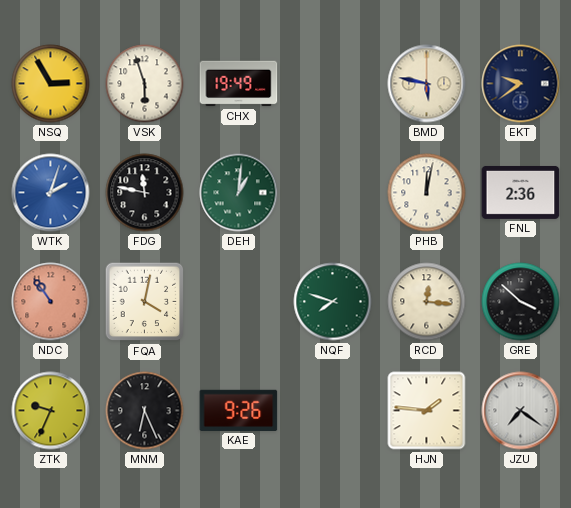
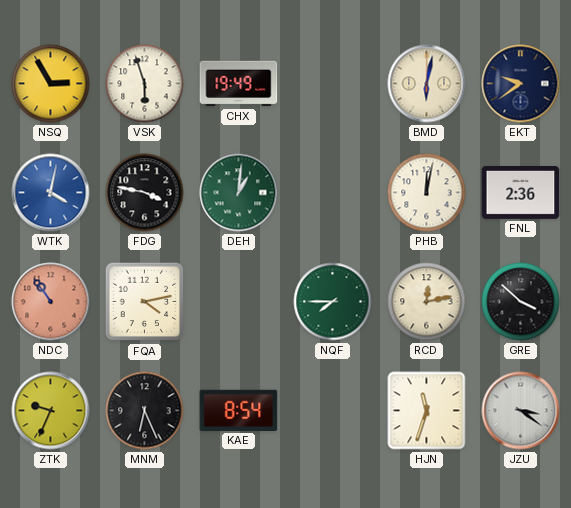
BMD: 5:47 -> 6:02
WTK: 2:03 -> 4:02
FDG: 11:47 -> 3:47
FQA: 4:02 -> 4:13
NQF: 7:48 -> 7:45
RCD: 12:16 -> 12:13
KAE: 9:26 -> 8:54
HJN: 1:46 -> 11:33
JZU: 7:21 -> 3:21
